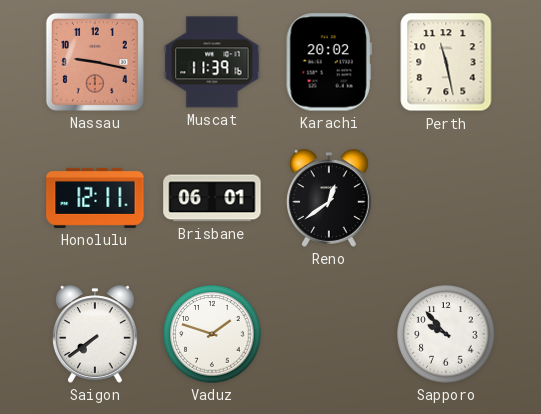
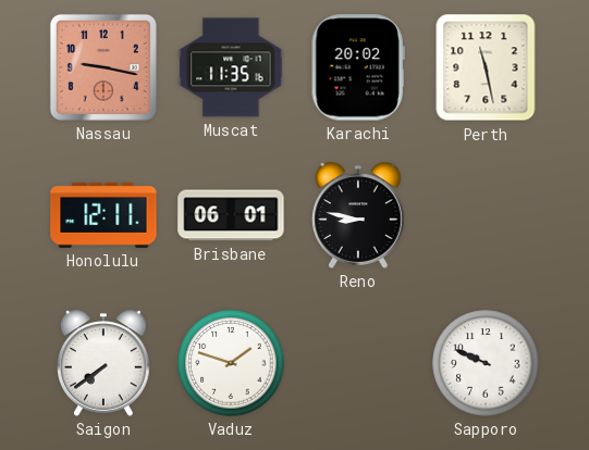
Muscat: 11:39 -> 11:35
Reno: 12:39 -> 8:47
Sapporo: 9:53 -> 9:49
